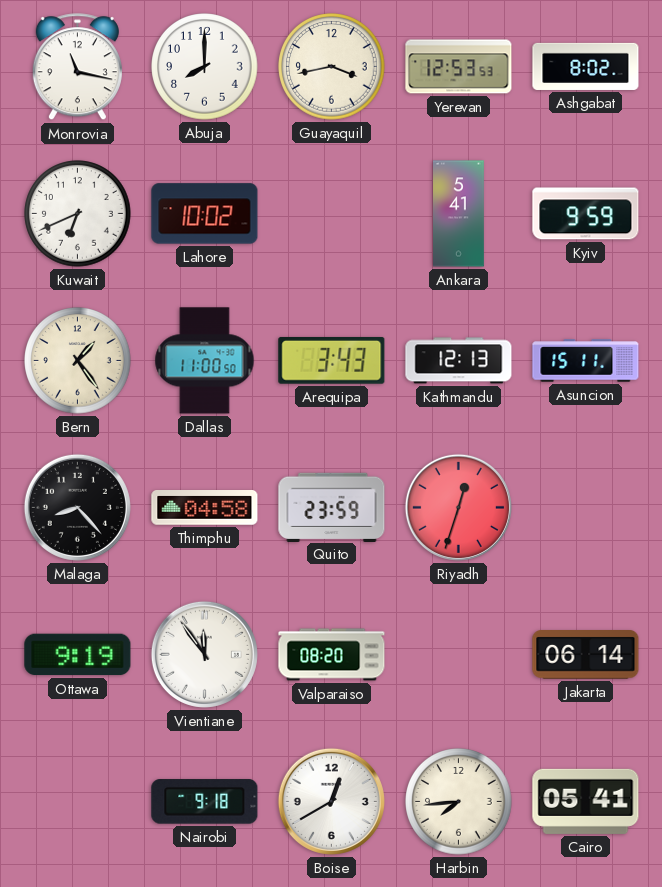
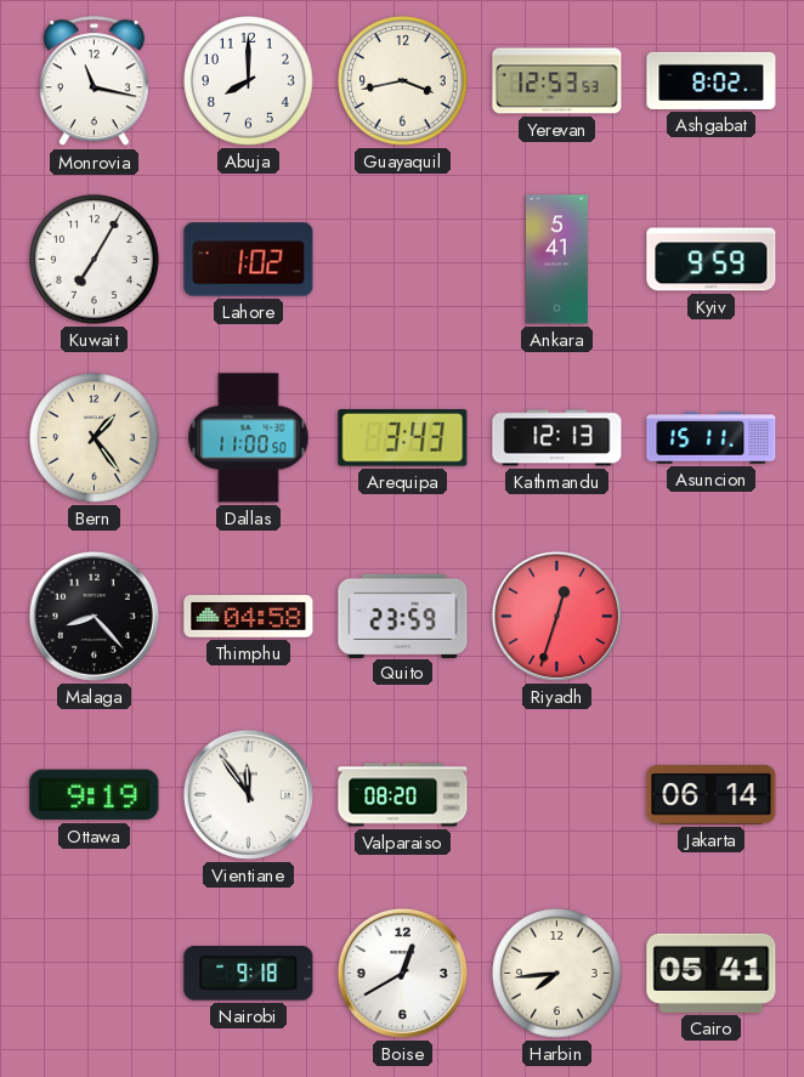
Kuwait: 6:41 -> 7:05
Lahore: 10:02 -> 1:02
